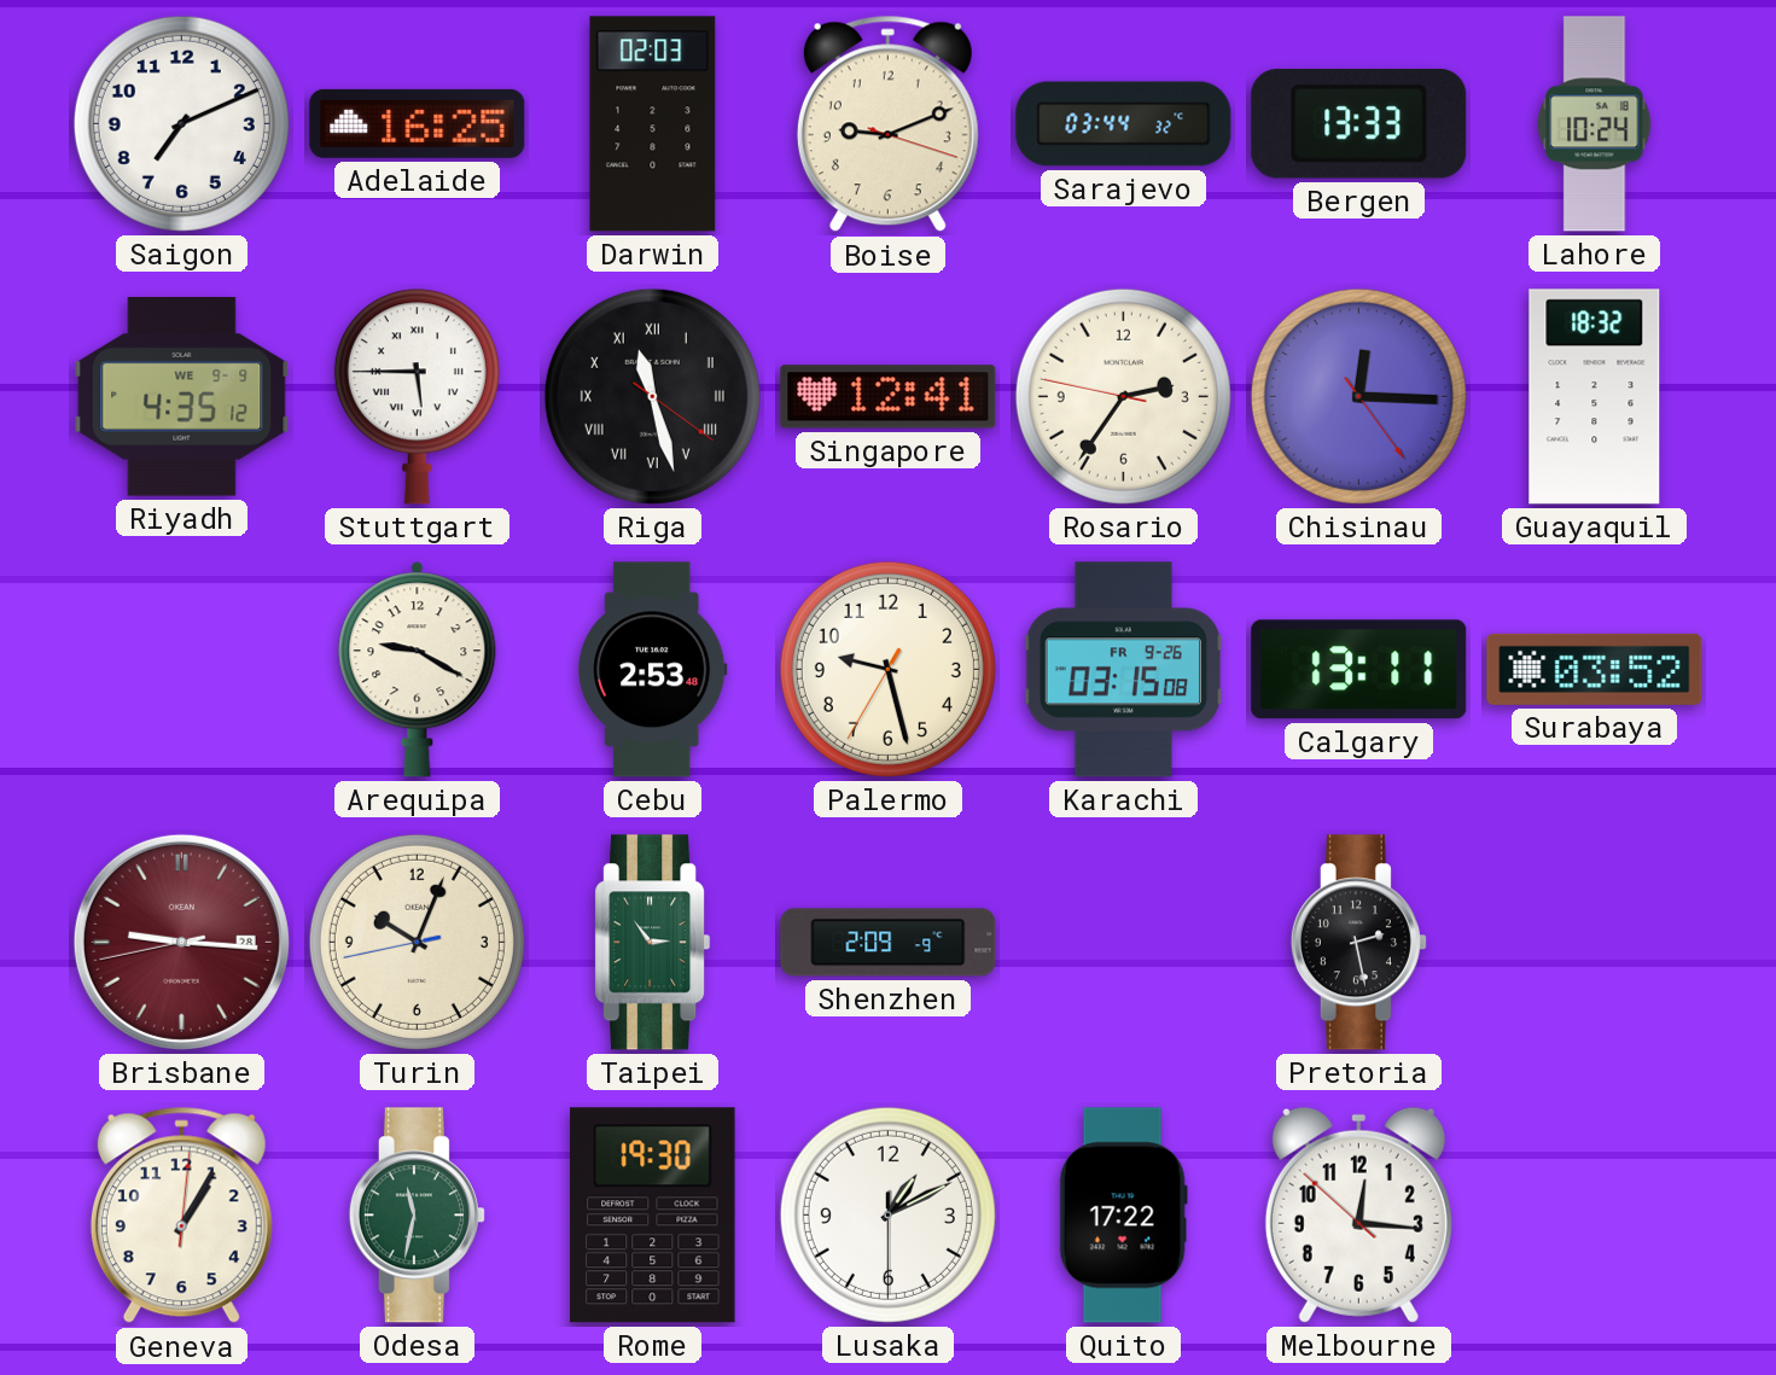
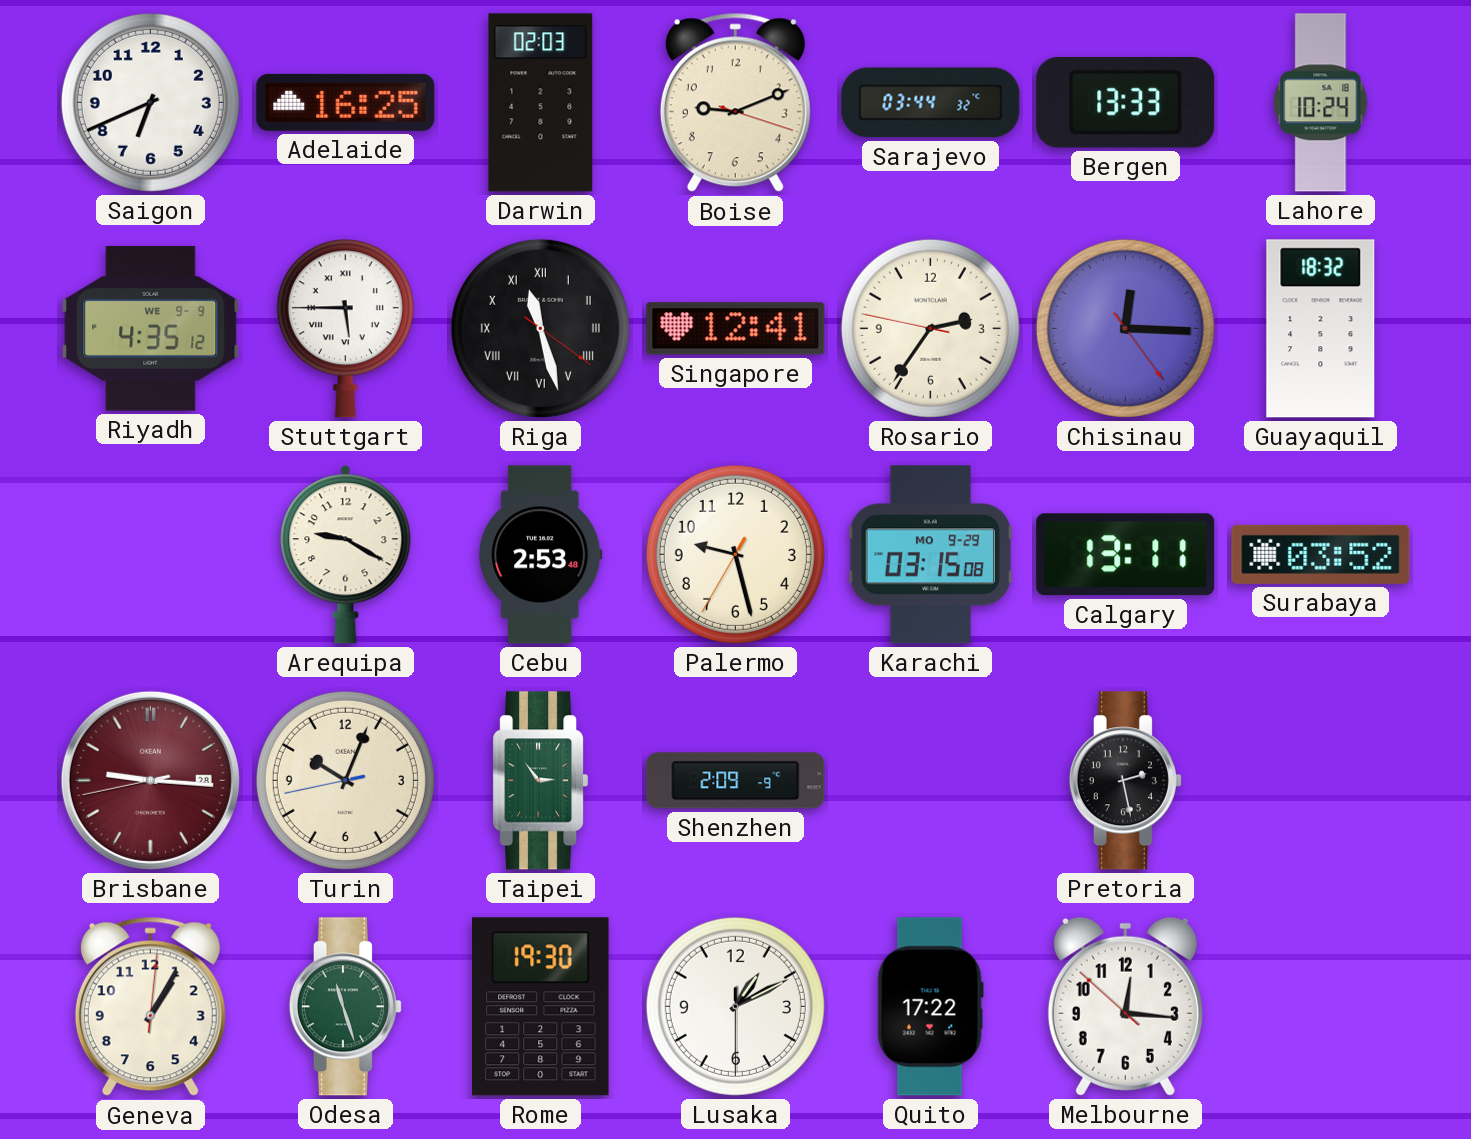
Saigon: 7:11 -> 6:41
Karachi date: FR 9-26 -> MO 9-29
Odesa: 11:32 -> 11:27
